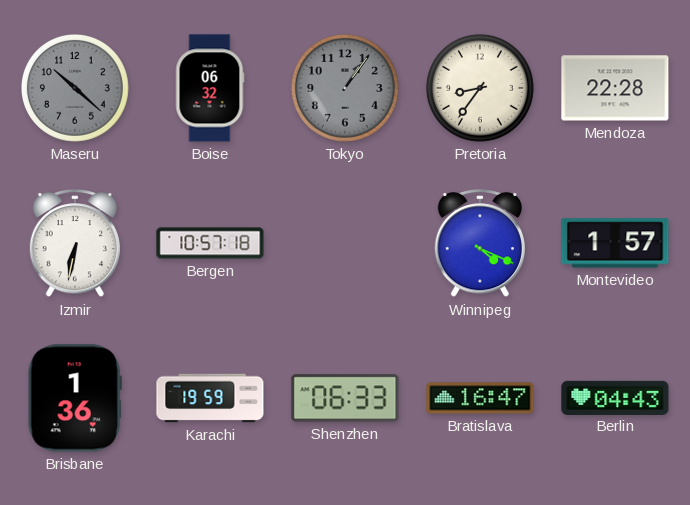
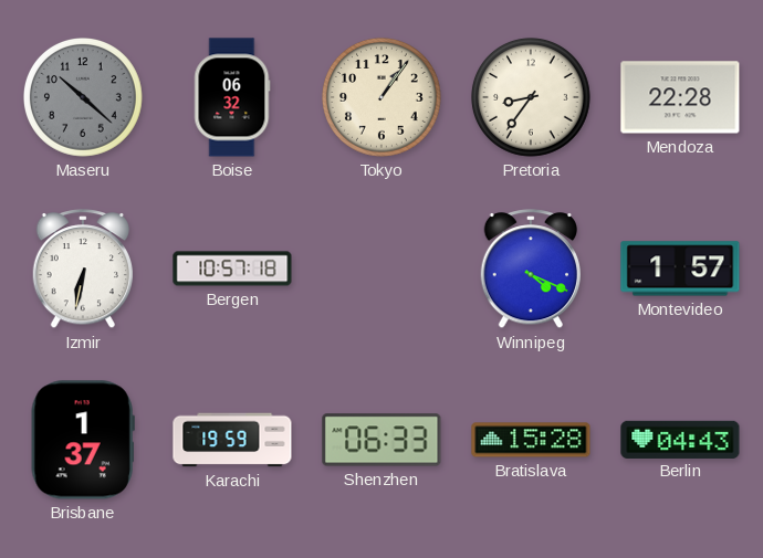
Tokyo dial: grey -> cream
Brisbane: 1:36 -> 1:37
Bratislava: 16:47 -> 15:28
